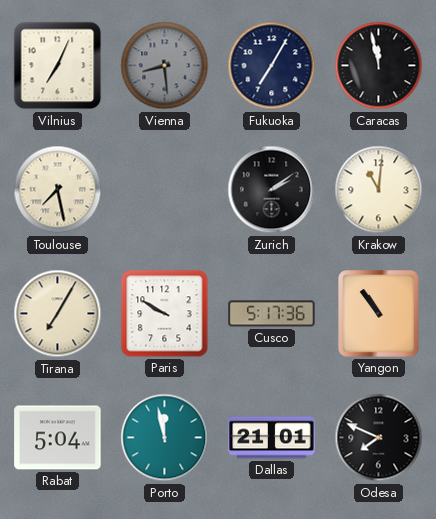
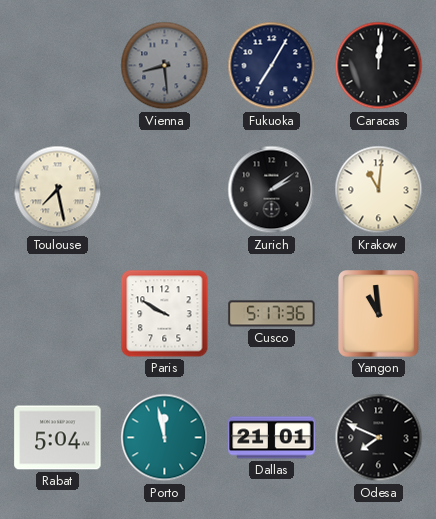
Vilnius: 7:04 -> none
Caracas: 11:58 -> 12:01
Tirana: 7:05 -> none
Yangon: 10:54 -> 10:59
